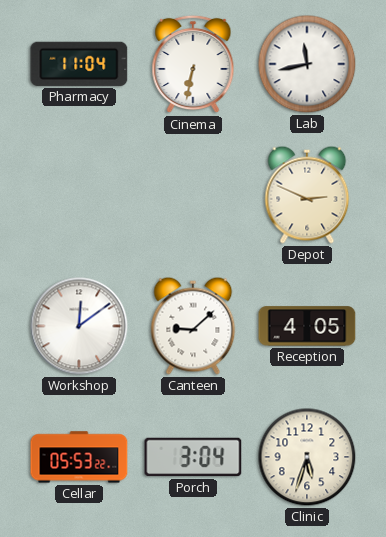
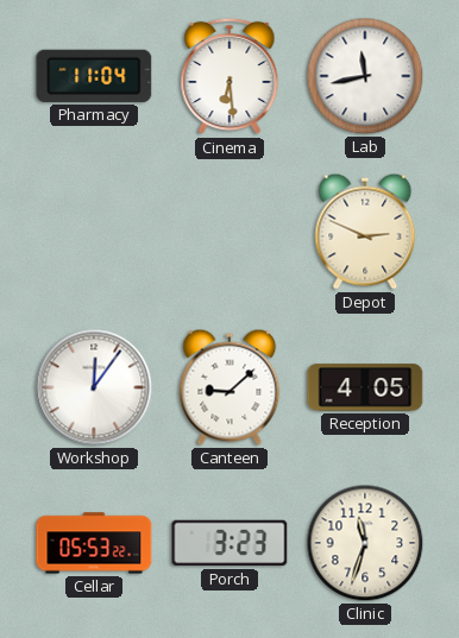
Cinema: 6:32 -> 6:29
Workshop: 12:09 -> 12:06
Porch: 3:04 -> 3:23
Clinic: 5:33 -> 11:33
